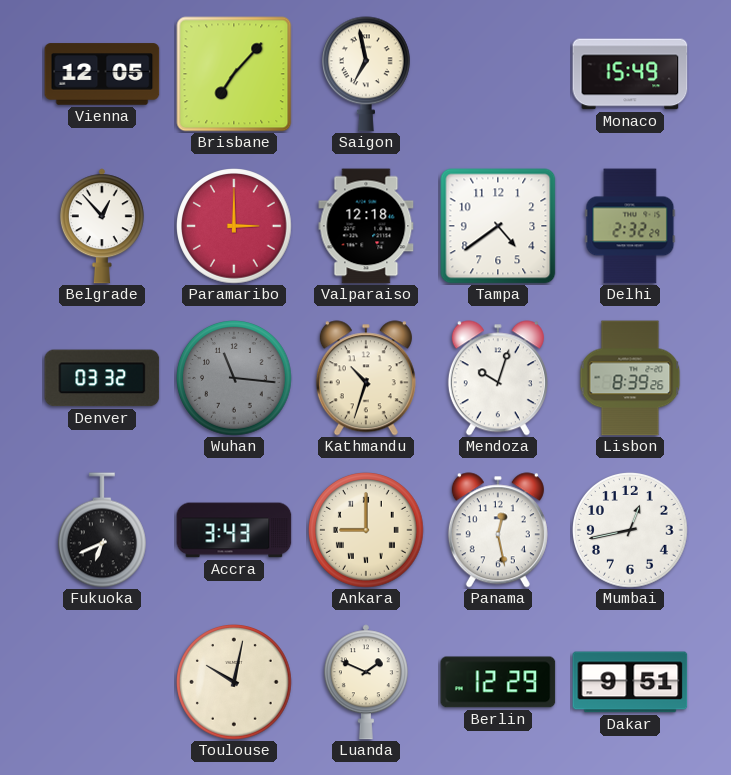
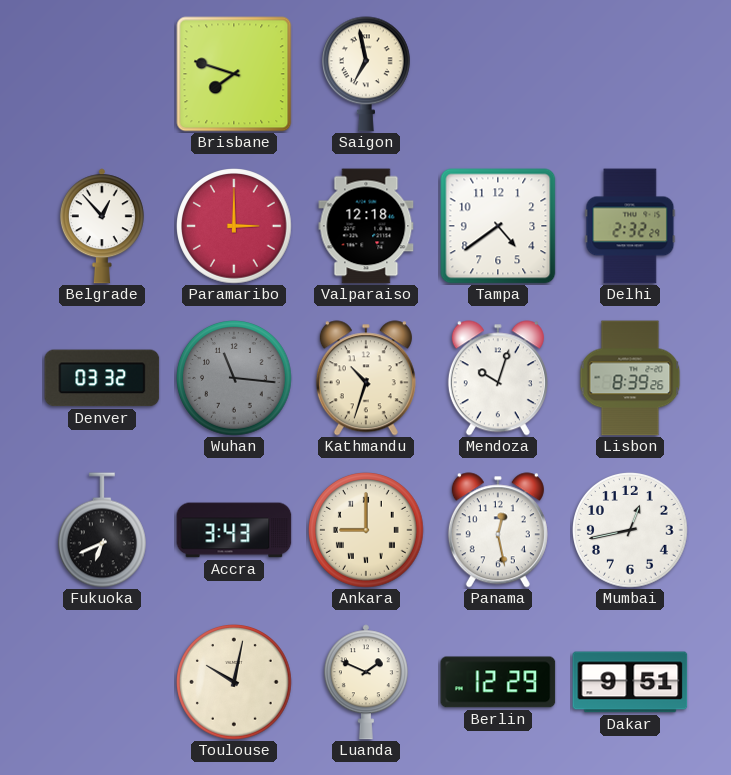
Vienna: 12:05 -> none
Brisbane: 7:07 -> 7:48
Monaco: 15:49 -> none
